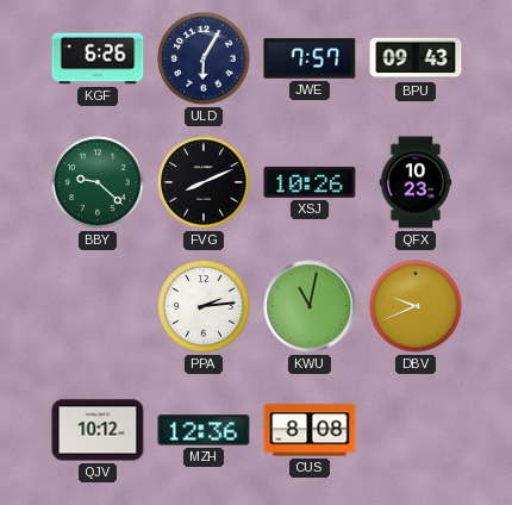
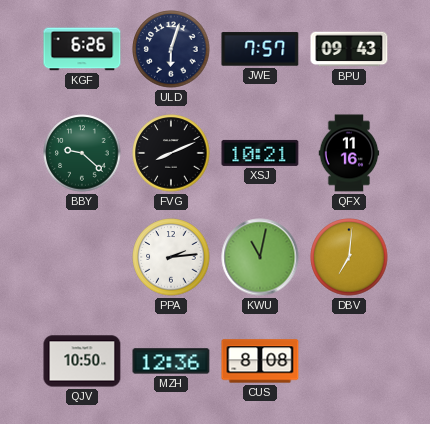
ULD: 6:05 -> 6:03
XSJ: 10:26 -> 10:21
QFX: 10:23 -> 11:16
DBV: 9:41 -> 7:01
QJV: 10:12 -> 10:50
